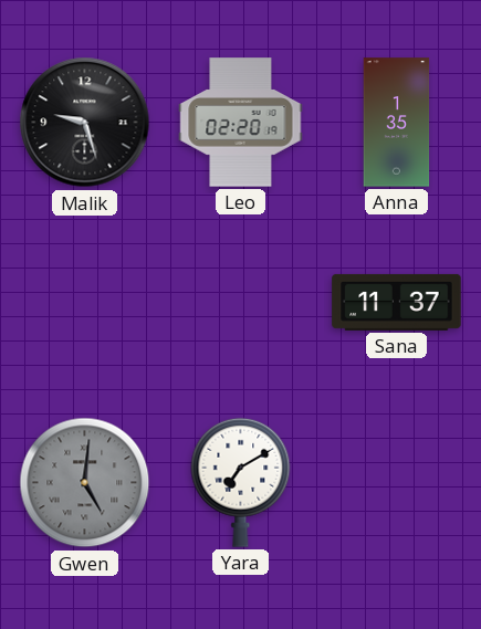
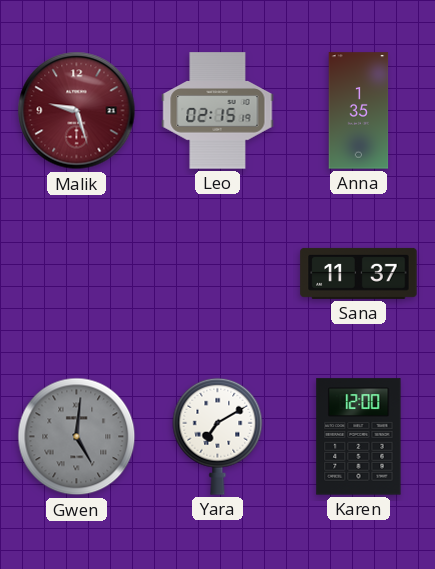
Malik dial: black -> burgundy
Leo: 02:20 -> 02:15
Karen: none -> 12:00
